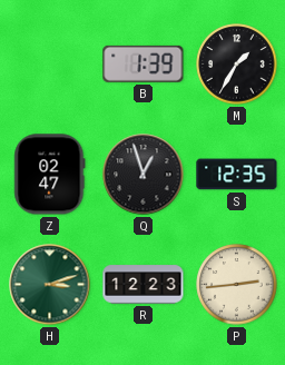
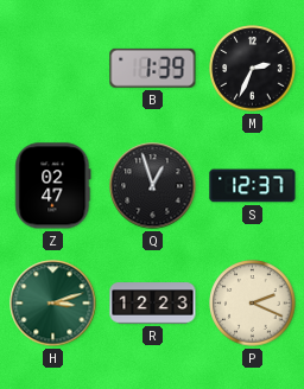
M: 1:35 -> 2:34
S: 12:35 -> 12:37
P: 2:44 -> 2:19
